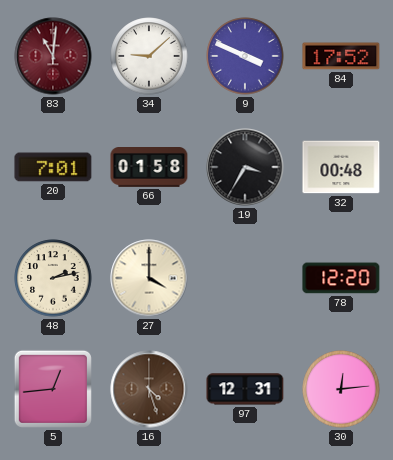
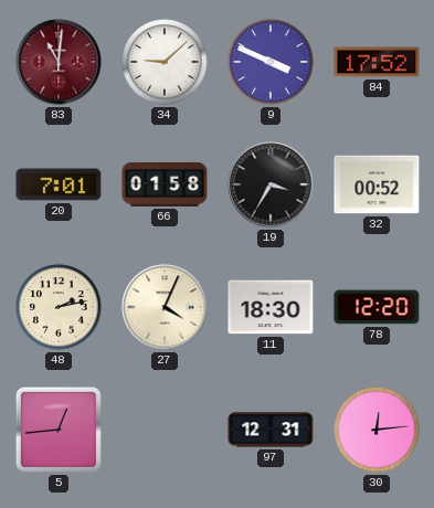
32: 00:48 -> 00:52
27: 4:00 -> 4:04
11: none -> 18:30
16: 4:27 -> none
